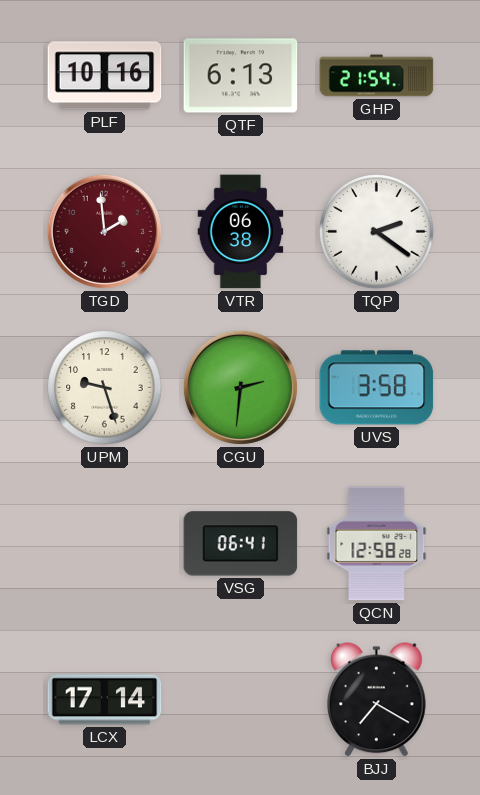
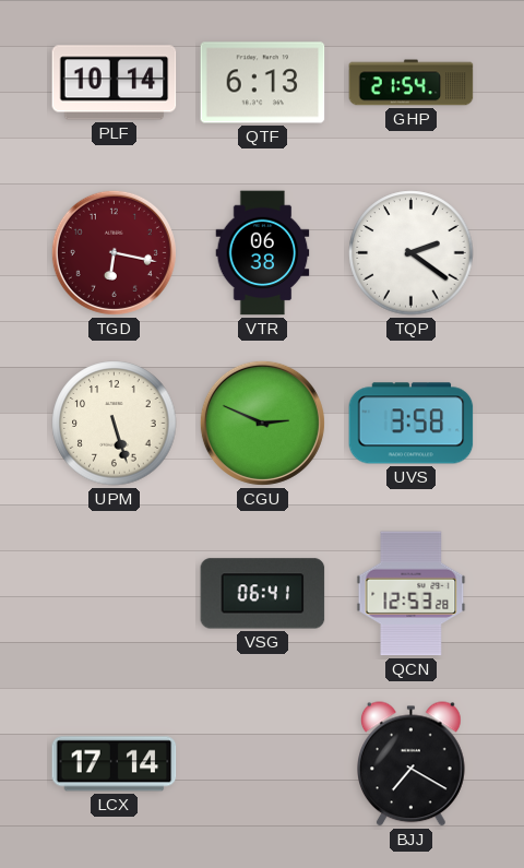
PLF: 10:16 -> 10:14
TGD: 1:59 -> 6:17
UPM: 9:27 -> 5:27
CGU: 2:31 -> 2:49
QCN: 12:58 -> 12:53
